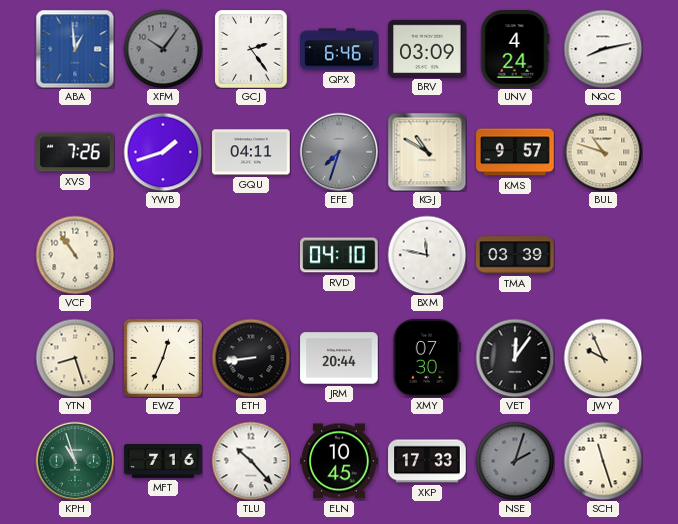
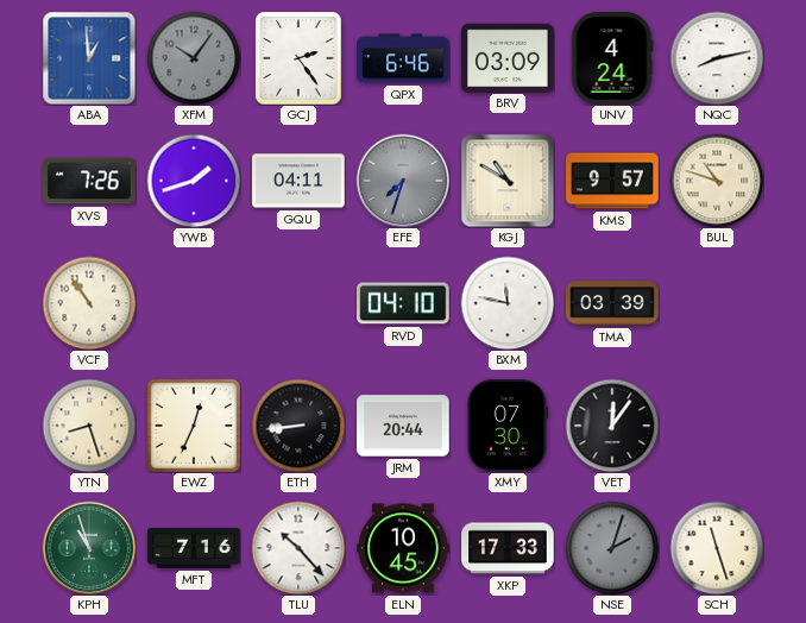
JWY: 9:56 -> none
